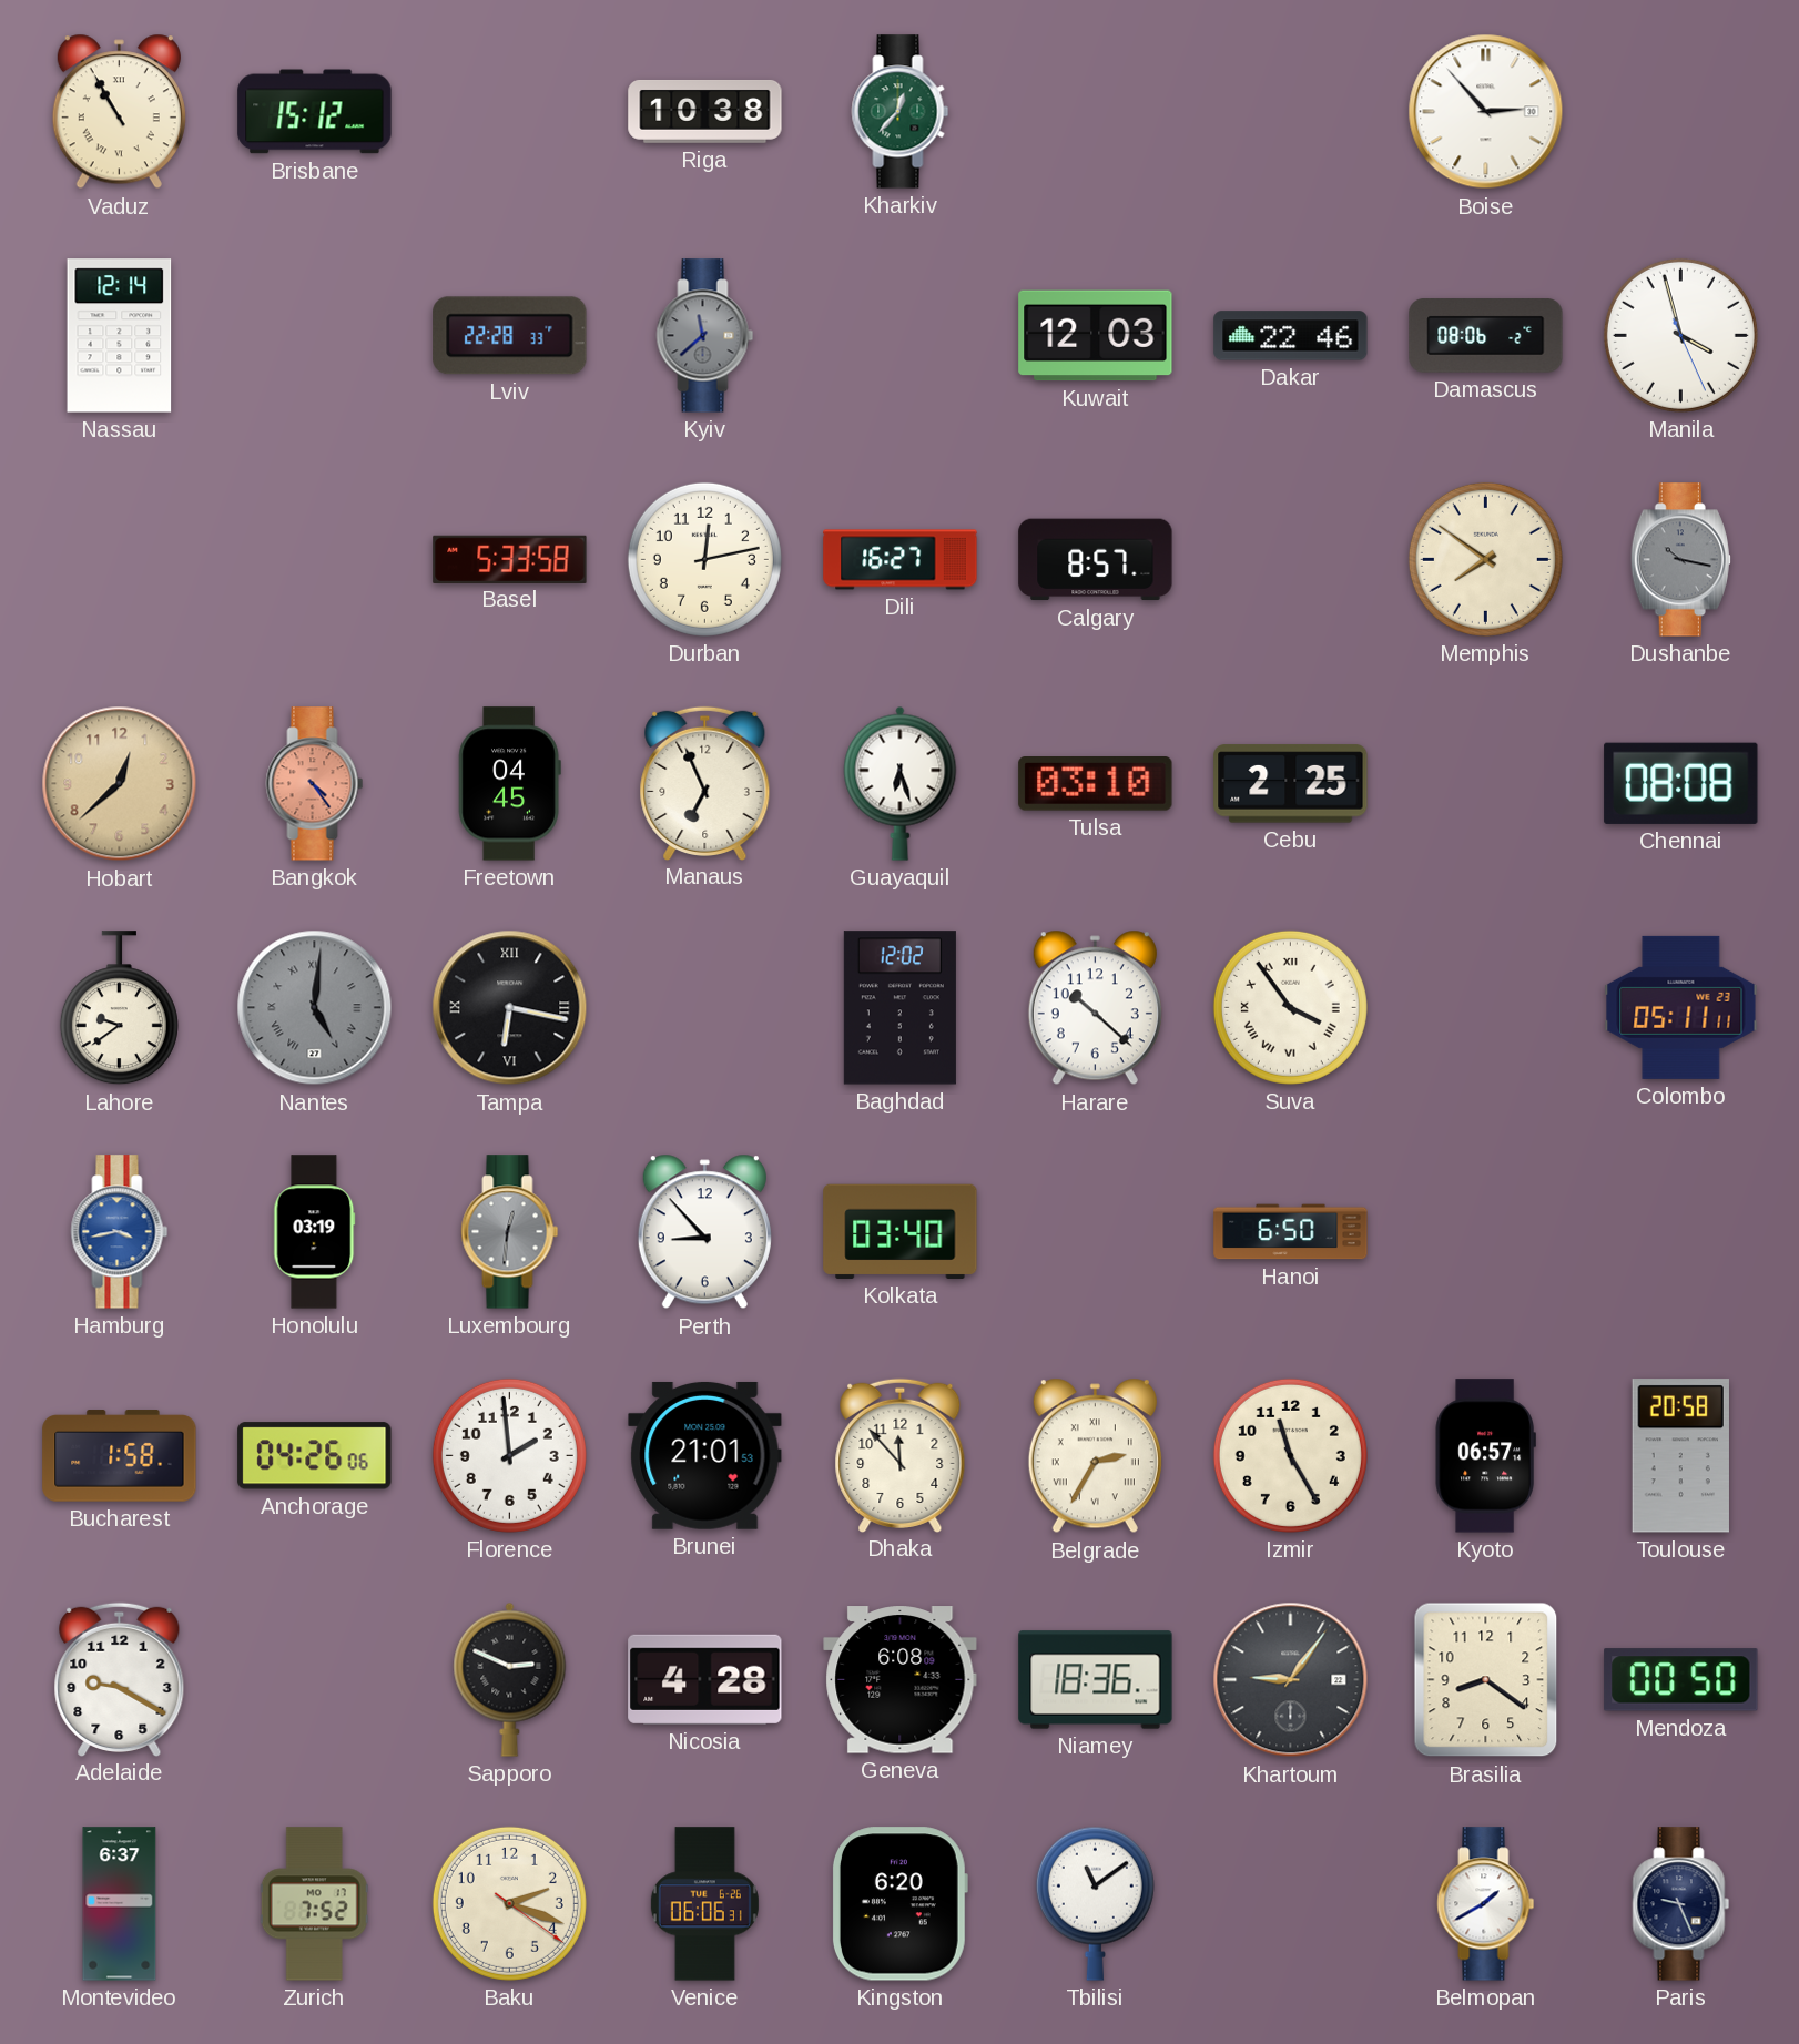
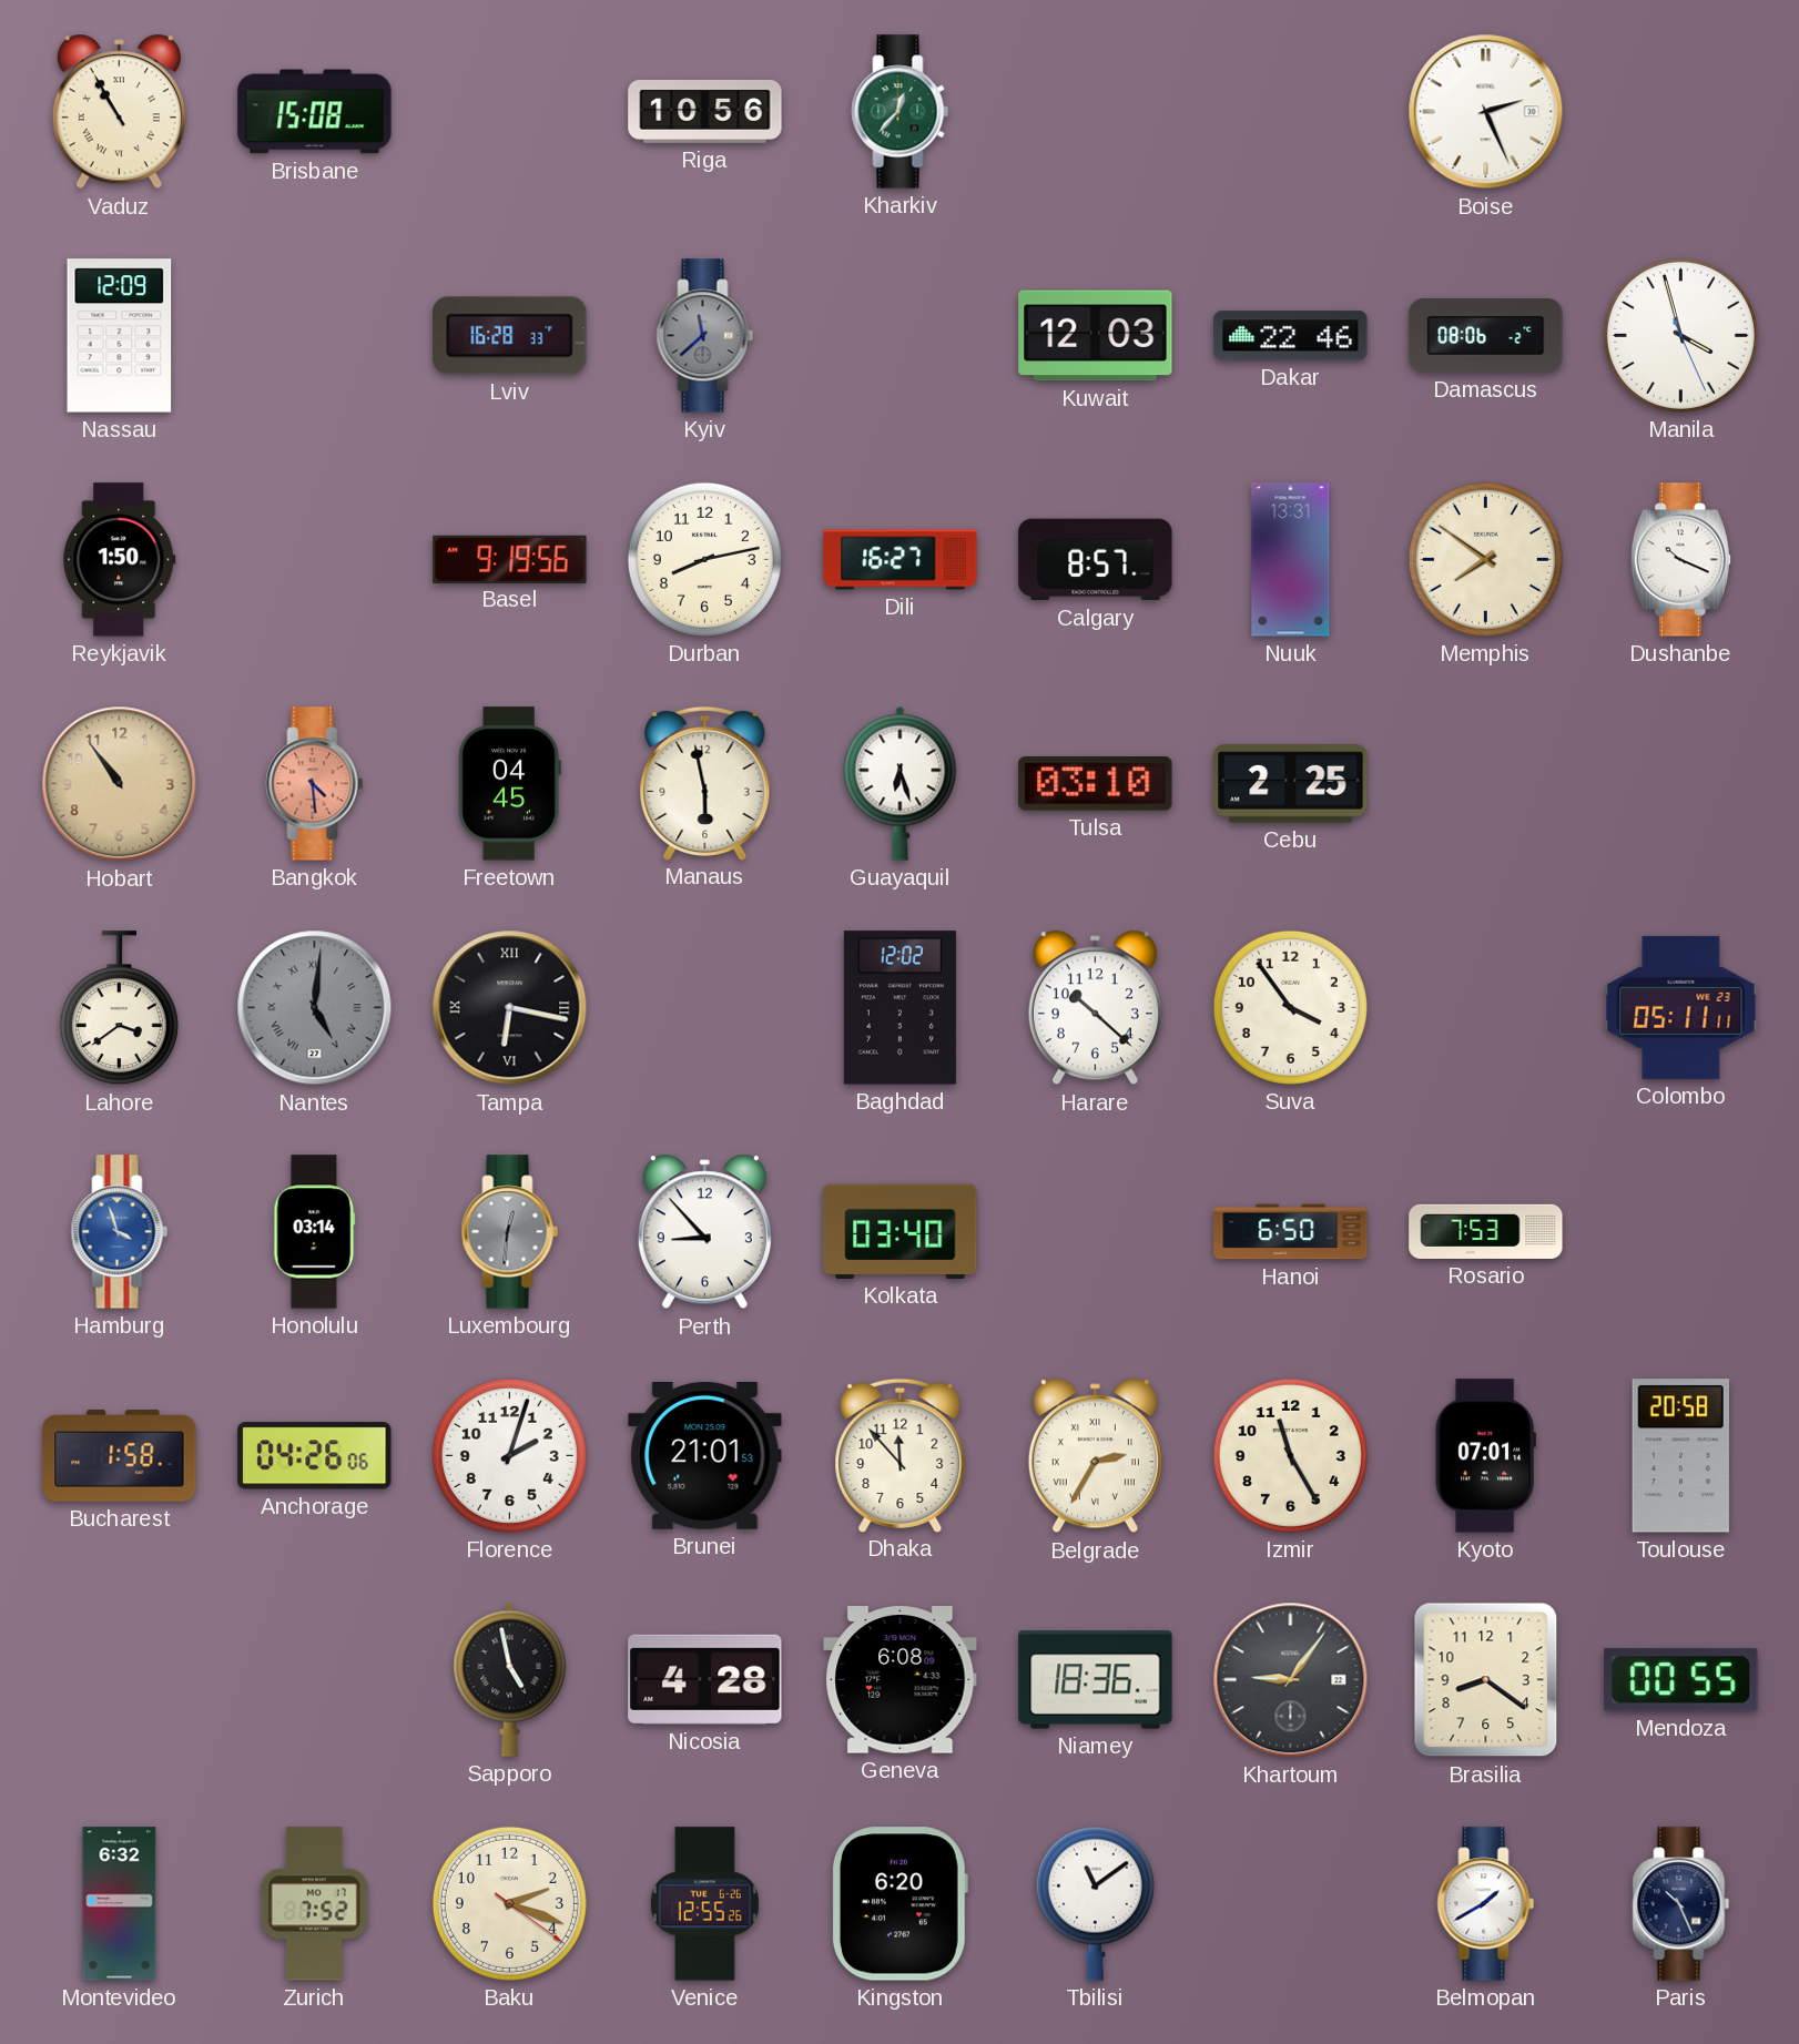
Brisbane: 15:12 -> 15:08
Riga: 10:38 -> 10:56
Boise: 2:53 -> 2:26
Nassau: 12:14 -> 12:09
Lviv: 22:28 -> 16:28
Reykjavik: none -> 1:50
Basel: 5:33 -> 9:19
Durban: 12:13 -> 8:13
Nuuk: none -> 13:31
Dushanbe: 10:17 -> 10:19
Dushanbe dial: grey -> white
Hobart: 12:38 -> 10:54
Bangkok: 4:24 -> 4:29
Manaus: 6:56 -> 5:58
Chennai: 08:08 -> none
Lahore: 9:39 -> 3:39
Suva numerals: Roman -> Arabic
Hamburg: 3:43 -> 3:57
Honolulu: 03:19 -> 03:14
Rosario: none -> 7:53
Florence: 1:59 -> 2:03
Kyoto: 06:57 -> 07:01
Adelaide: 9:20 -> none
Sapporo: 2:49 -> 4:58
Mendoza: 00:50 -> 00:55
Montevideo: 6:37 -> 6:32
Venice: 06:06 -> 12:55
Paris: 9:26 -> 10:26
